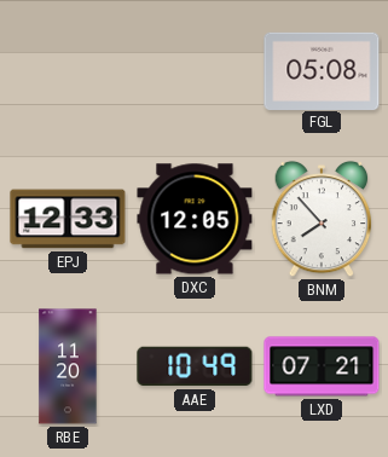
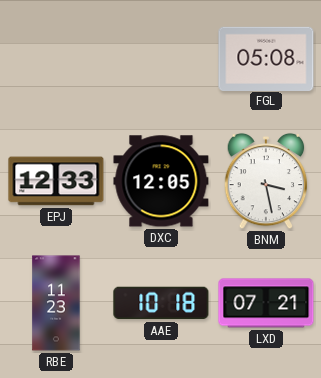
BNM: 7:53 -> 3:28
RBE: 11:20 -> 11:23
AAE: 10:49 -> 10:18
